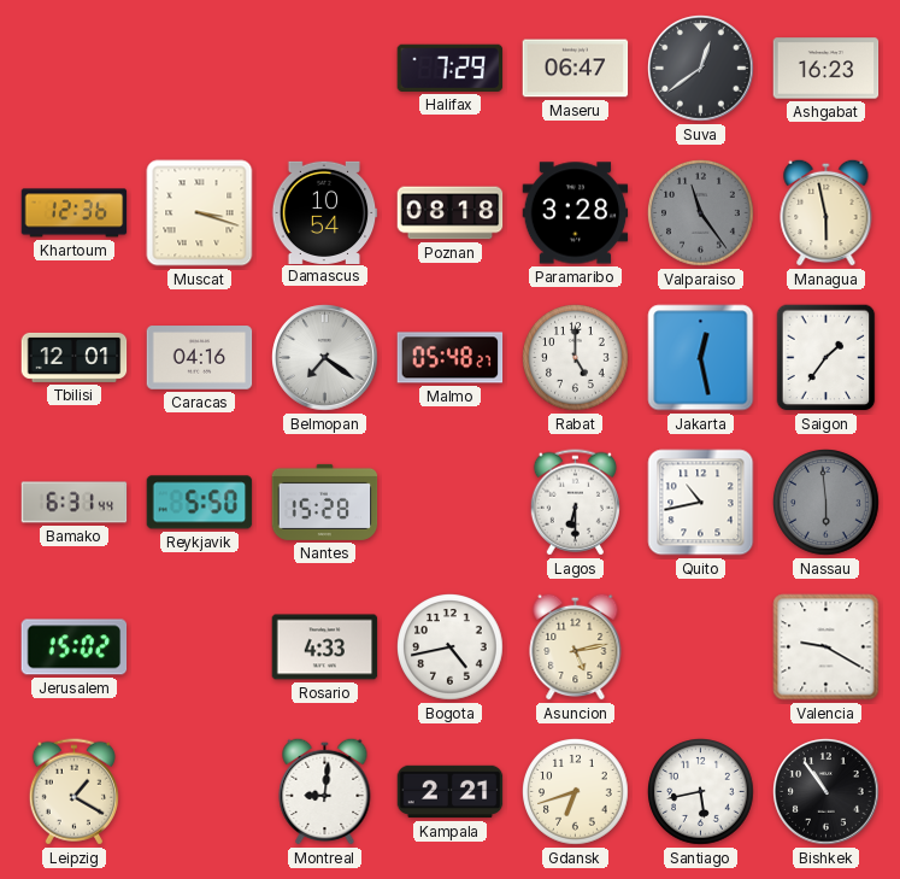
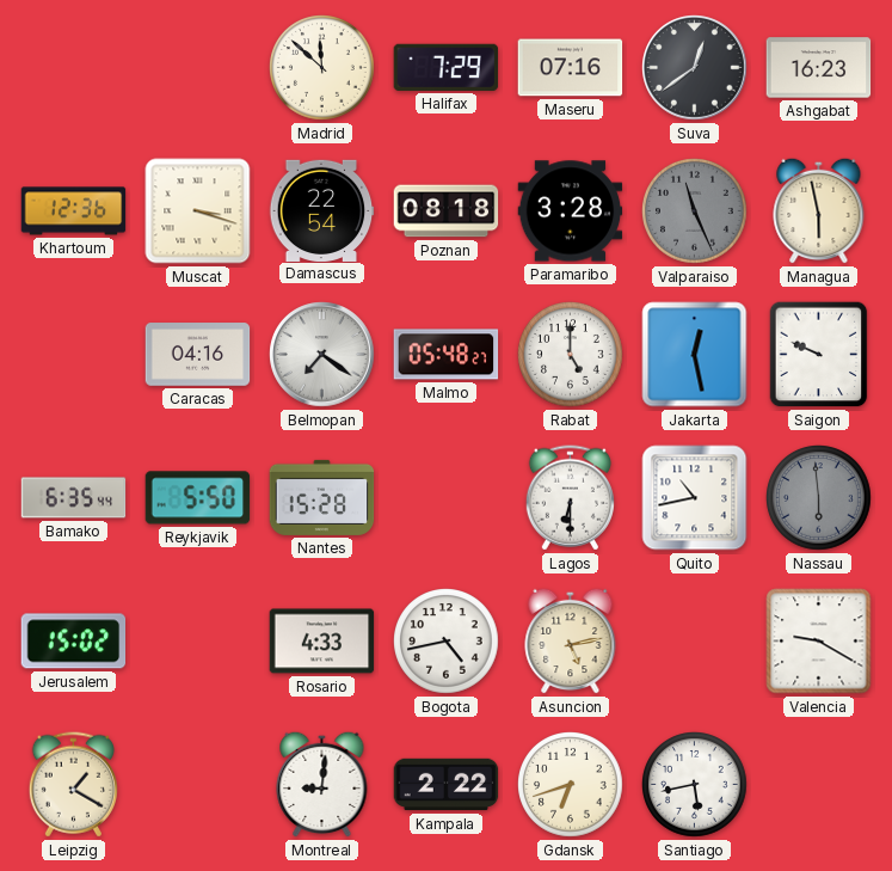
Madrid: none -> 11:52
Maseru: 06:47 -> 07:16
Damascus: 10:54 -> 22:54
Valparaiso: 11:24 -> 11:26
Tbilisi: 12:01 -> none
Saigon: 1:36 -> 9:49
Bamako: 6:31 -> 6:35
Kampala: 2:21 -> 2:22
Bishkek: 10:54 -> none
